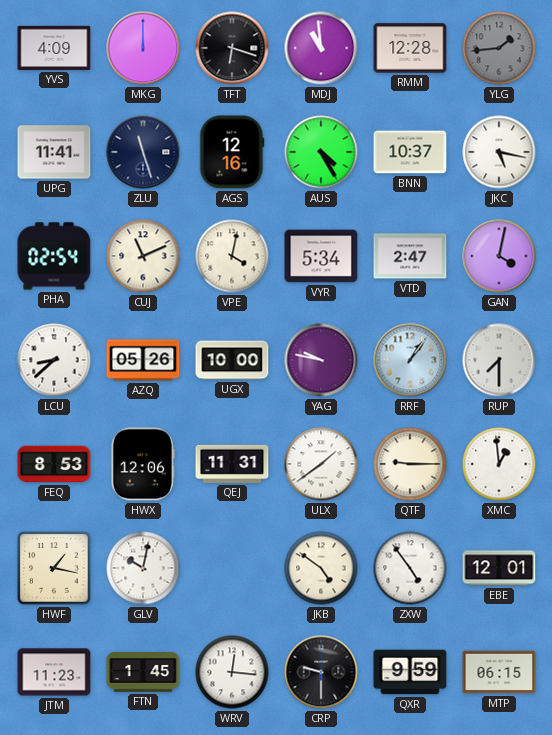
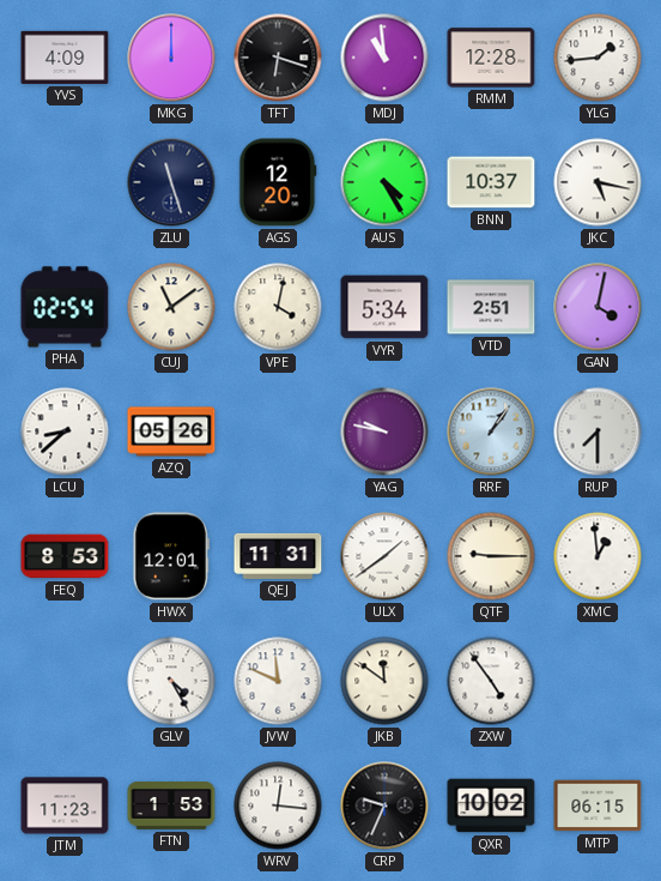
YLG dial: grey -> white
UPG: 11:41 -> none
AGS: 12:16 -> 12:20
CUJ: 11:11 -> 11:09
VTD: 2:47 -> 2:51
UGX: 10:00 -> none
HWX: 12:06 -> 12:01
HWF: 1:17 -> none
GLV: 10:02 -> 4:25
JVW: none -> 11:49
JKB: 4:51 -> 11:51
EBE: 12:01 -> none
FTN: 1:45 -> 1:53
CRP: 9:30 -> 9:34
QXR: 9:59 -> 10:02
